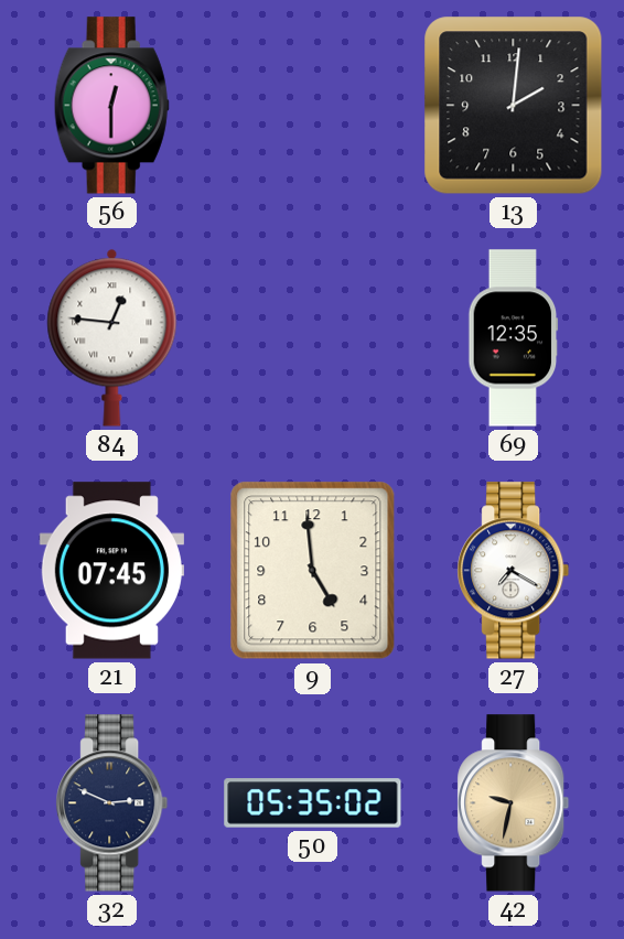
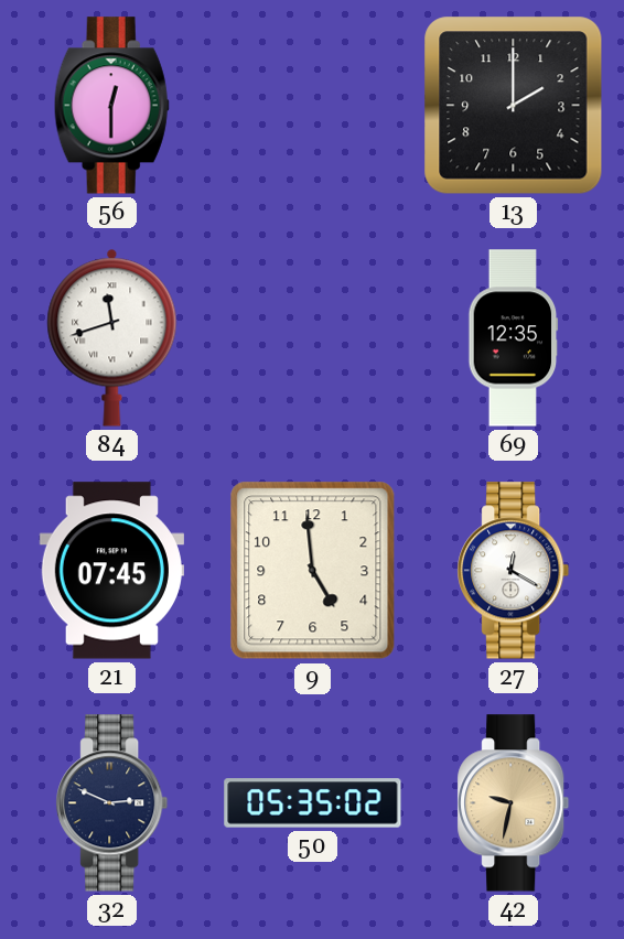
13: 2:01 -> 2:00
84: 12:46 -> 11:42
27: 7:20 -> 12:20
